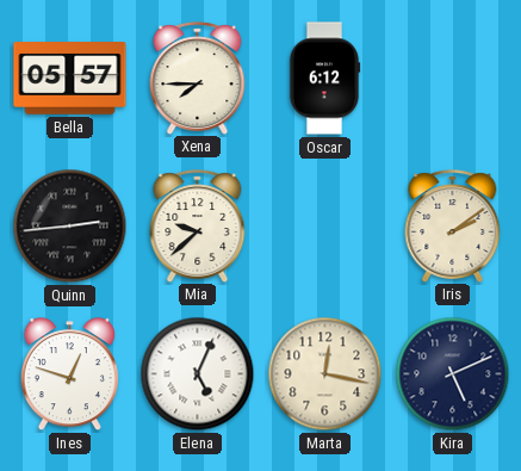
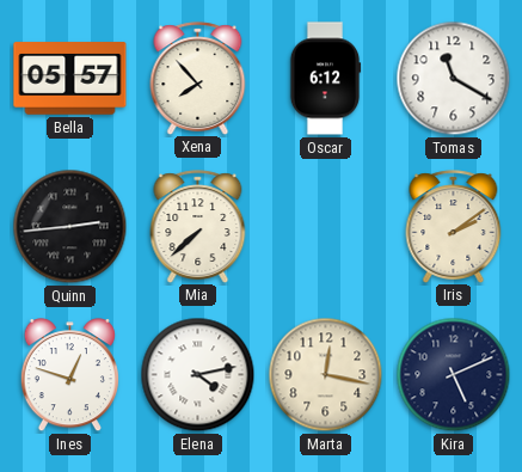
Xena: 7:45 -> 7:53
Tomas: none -> 11:20
Mia: 9:38 -> 7:38
Elena: 5:04 -> 4:13
